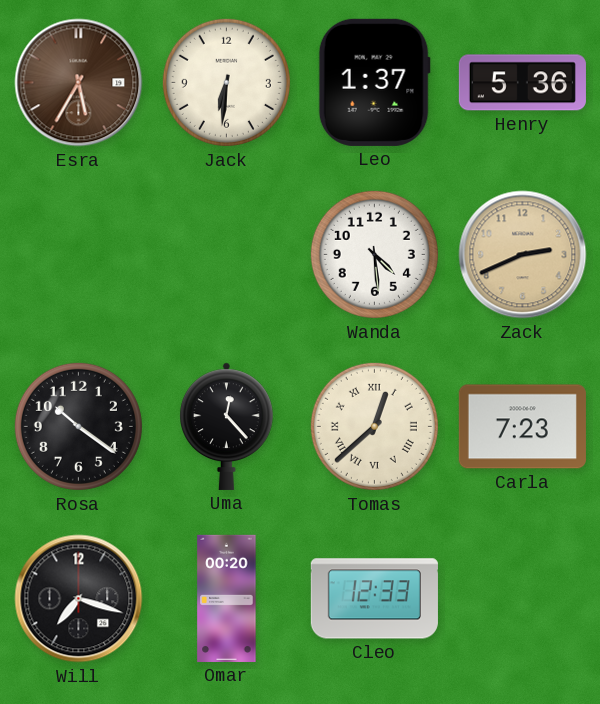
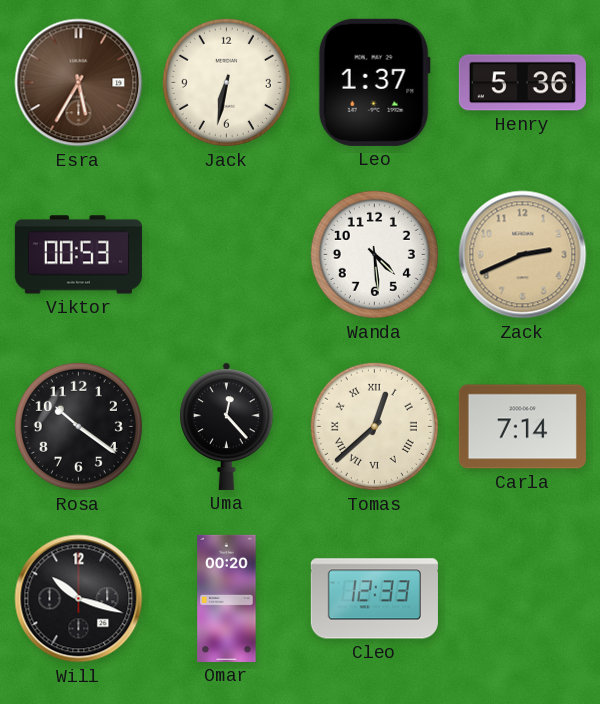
Jack: 6:31 -> 6:32
Viktor: none -> 00:53
Carla: 7:23 -> 7:14
Will: 7:18 -> 10:18
